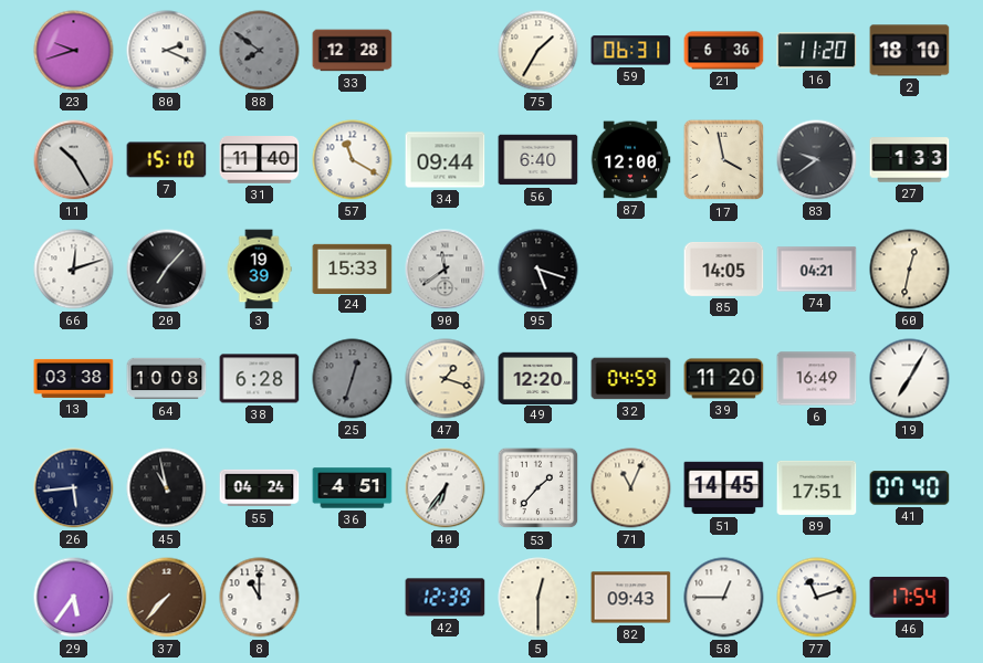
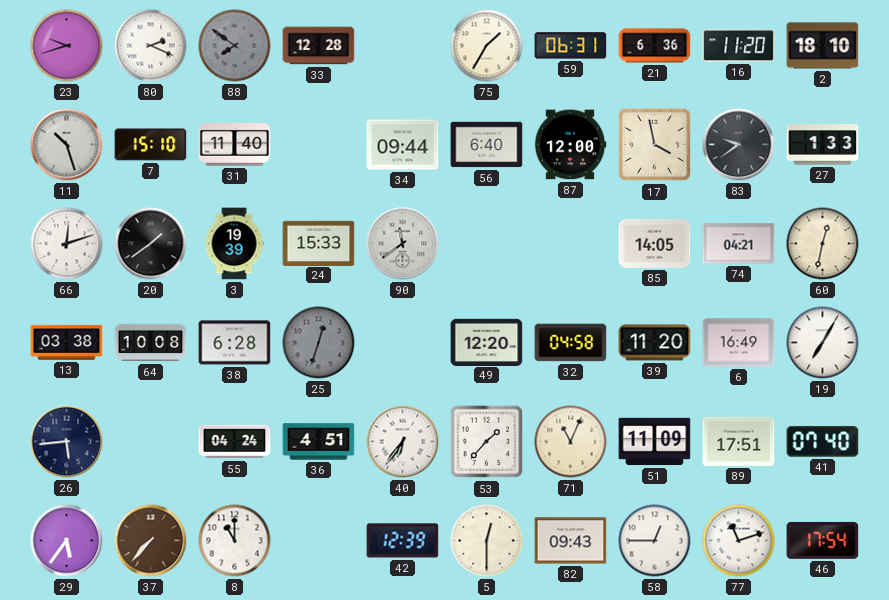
11: 10:25 -> 10:27
57: 11:20 -> none
20: 7:07 -> 1:39
95: 5:18 -> none
47: 1:18 -> none
32: 04:59 -> 04:58
45: 10:58 -> none
51: 14:45 -> 11:09
